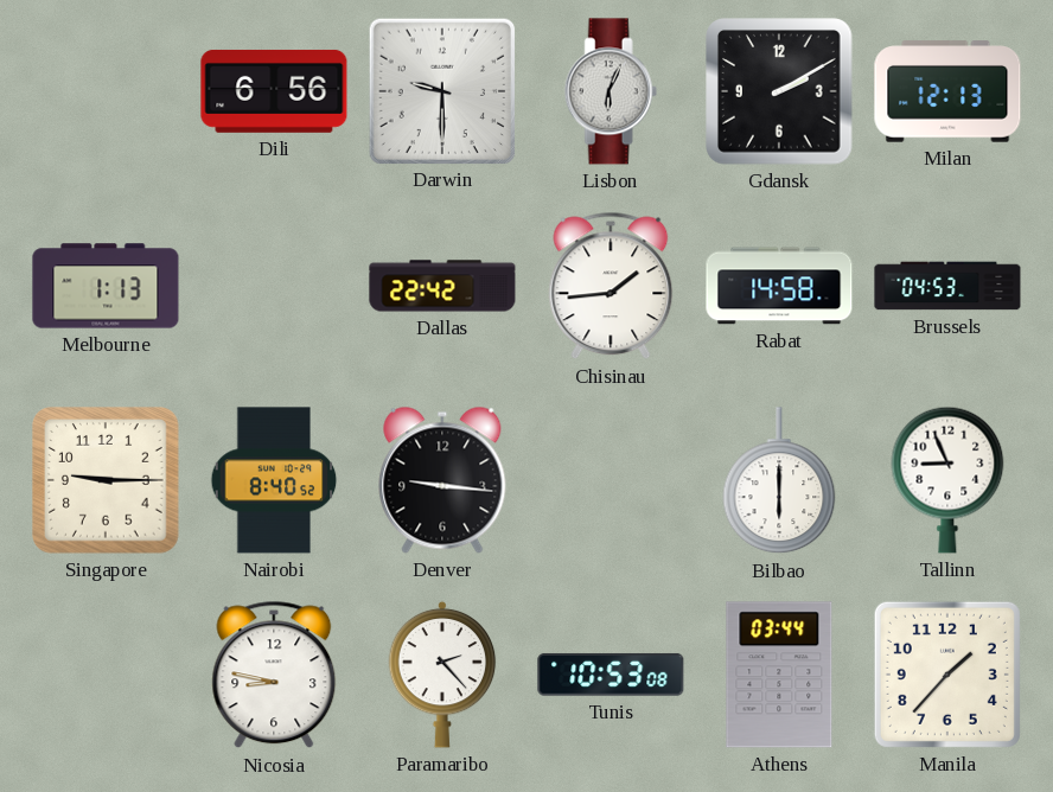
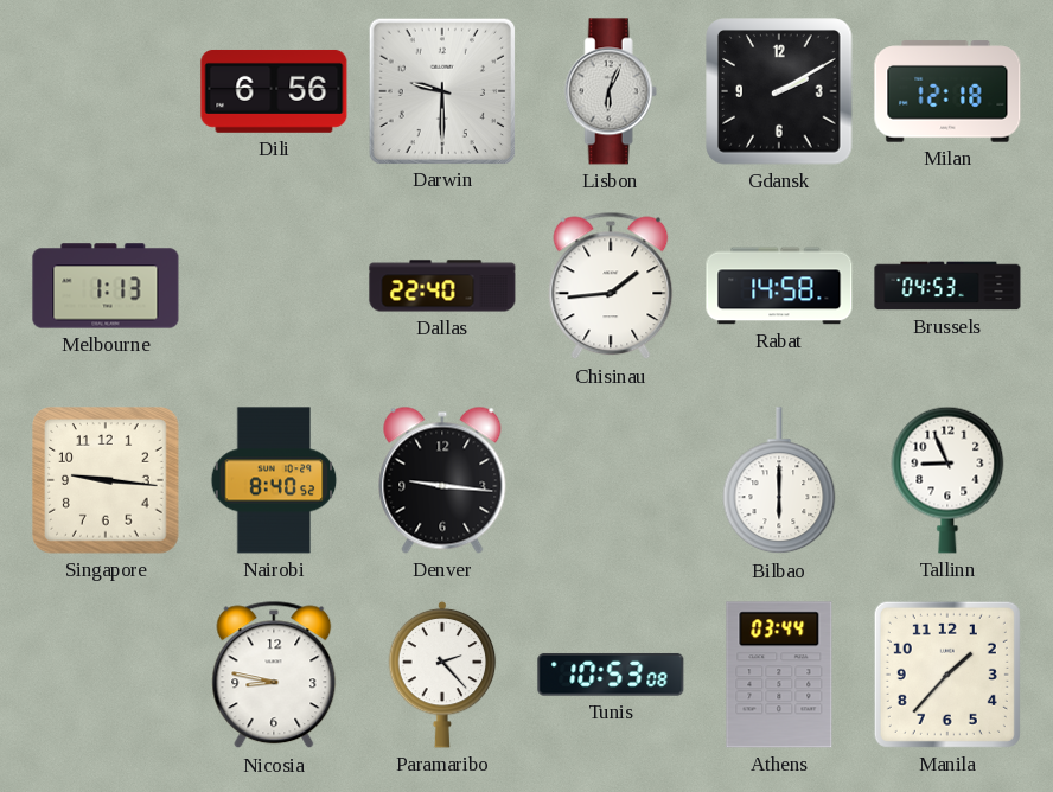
Milan: 12:13 -> 12:18
Dallas: 22:42 -> 22:40
Singapore: 9:15 -> 9:16
